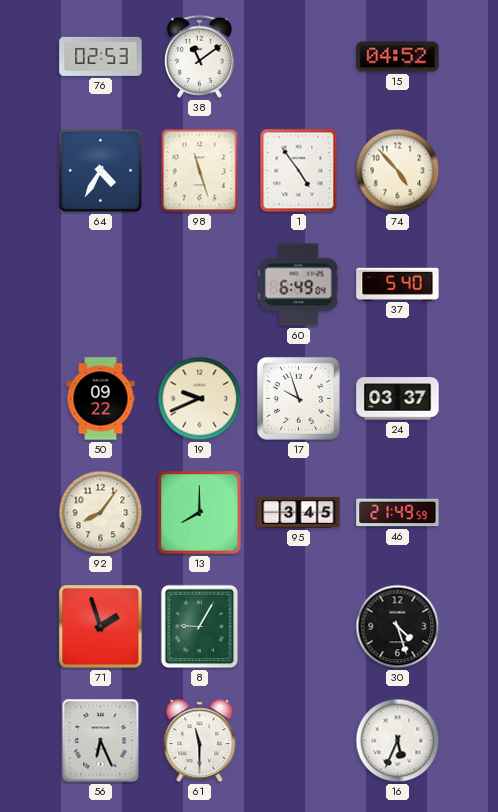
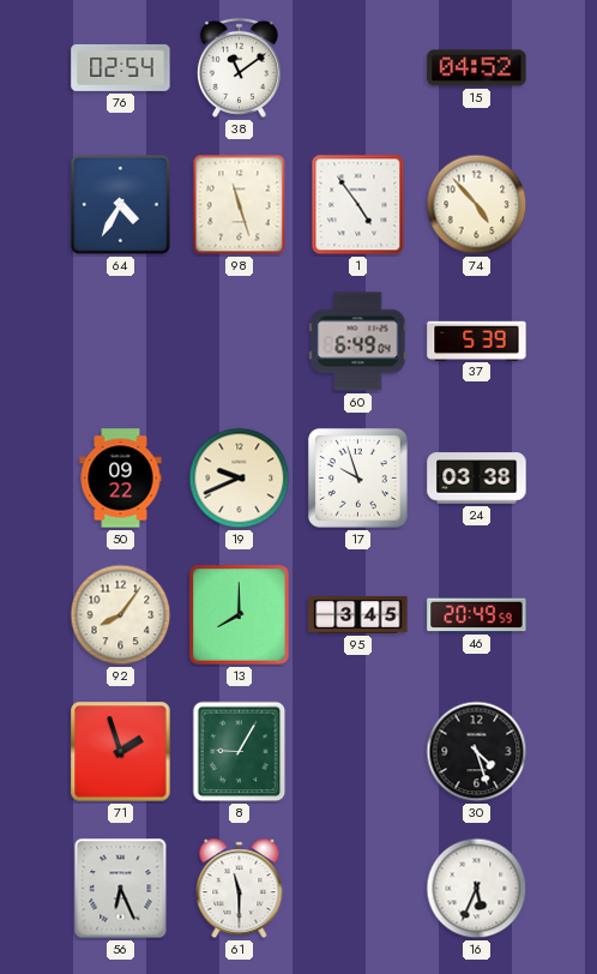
76: 02:53 -> 02:54
37: 5:40 -> 5:39
24: 03:37 -> 03:38
46: 21:49 -> 20:49
